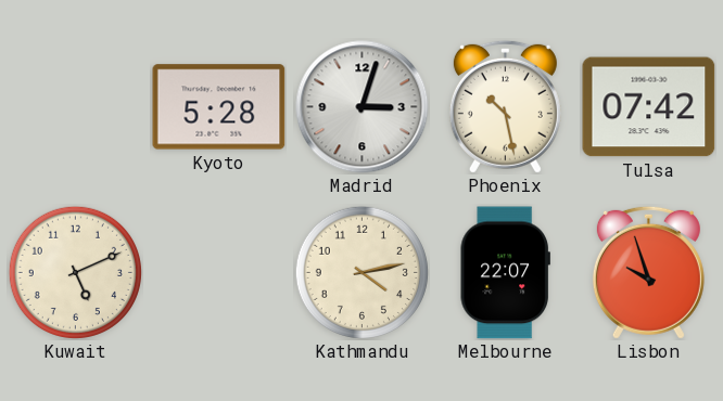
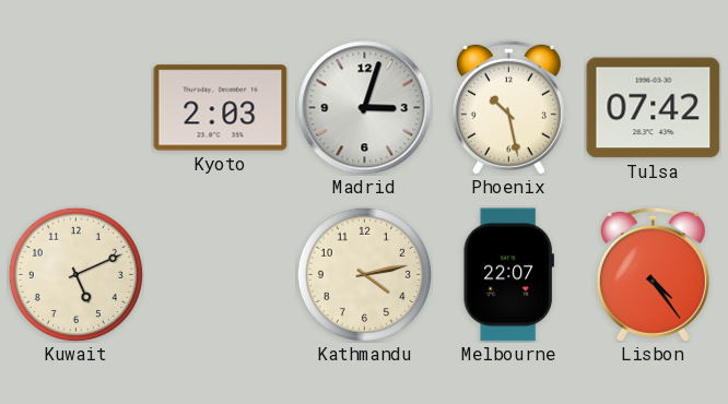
Kyoto: 5:28 -> 2:03
Lisbon: 9:57 -> 4:24
